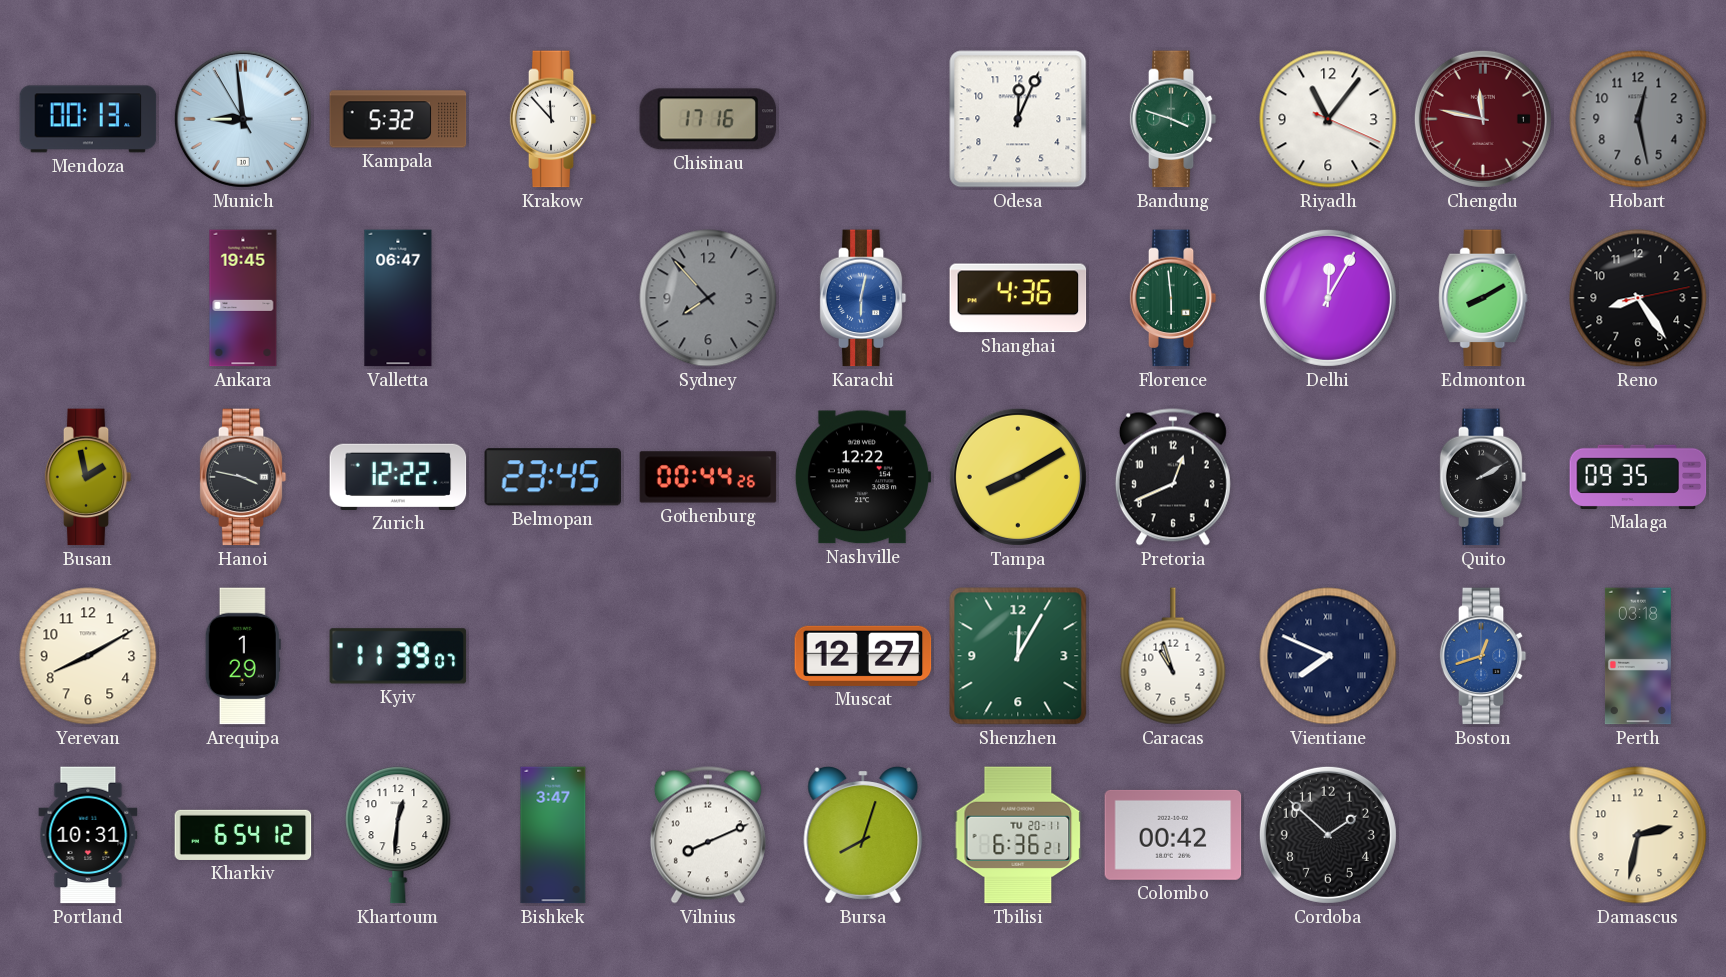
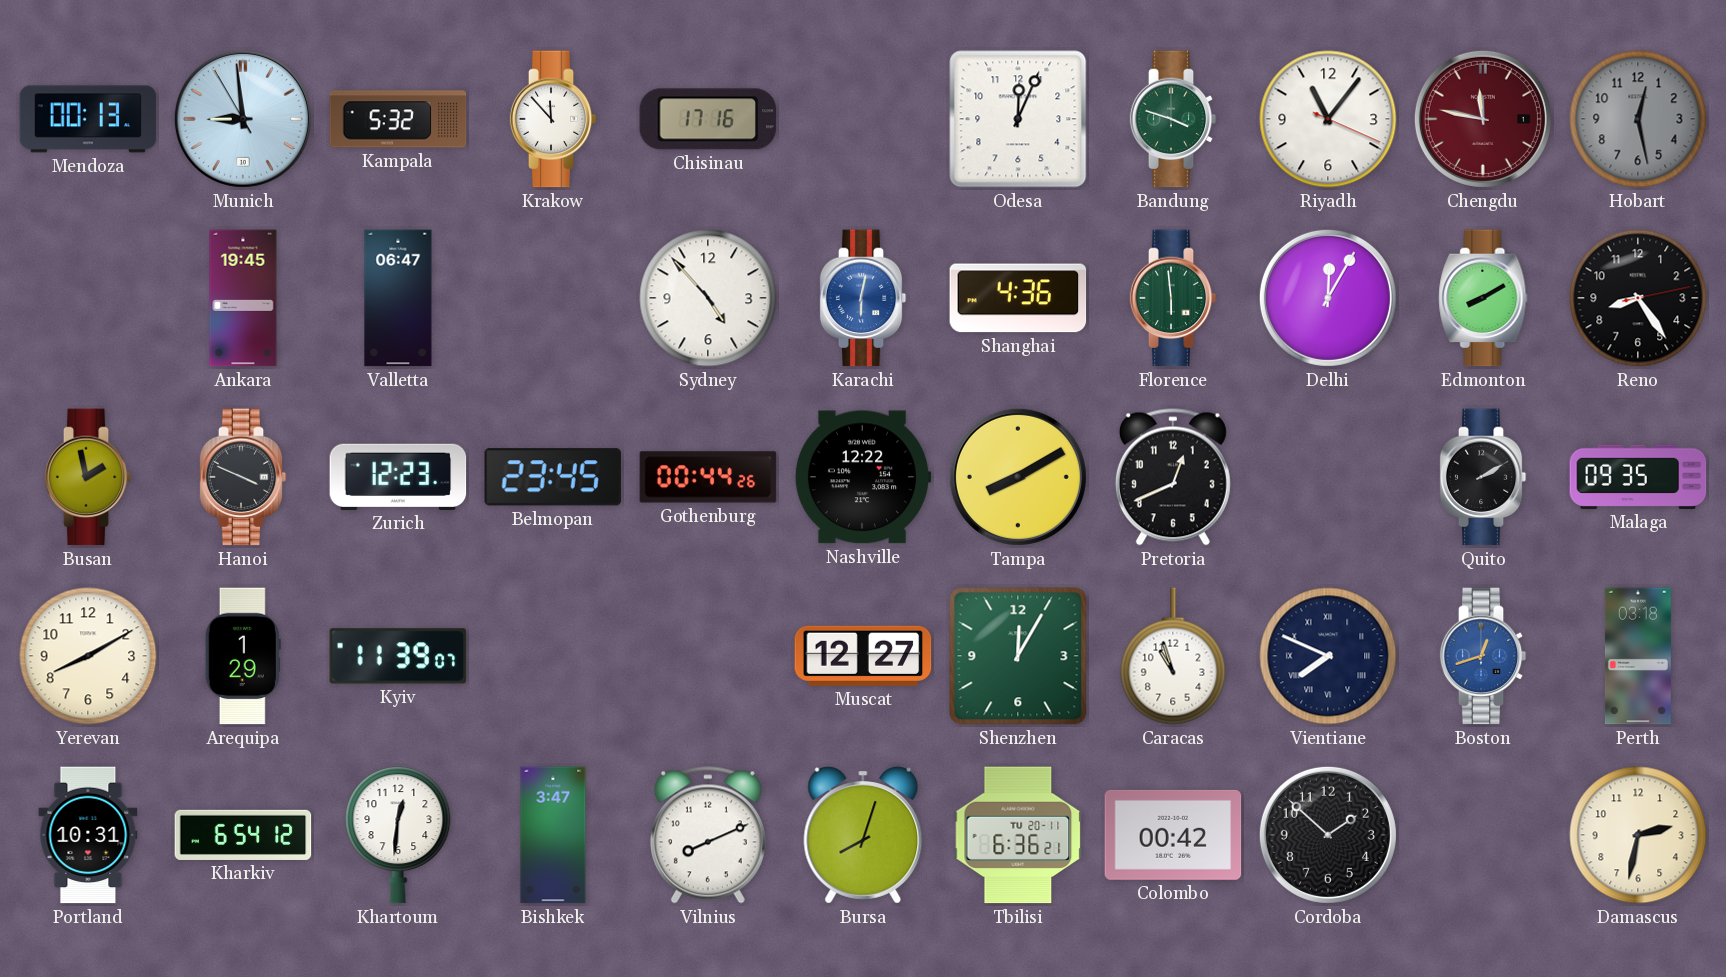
Sydney: 7:53 -> 4:53
Sydney dial: grey -> white
Hanoi: 3:47 -> 3:49
Zurich: 12:22 -> 12:23
